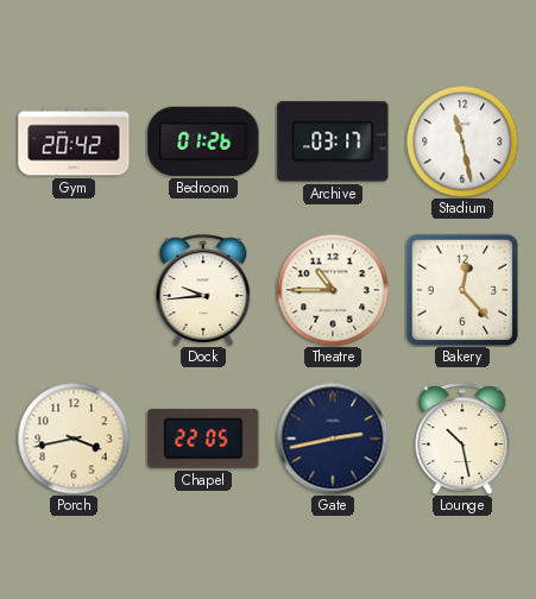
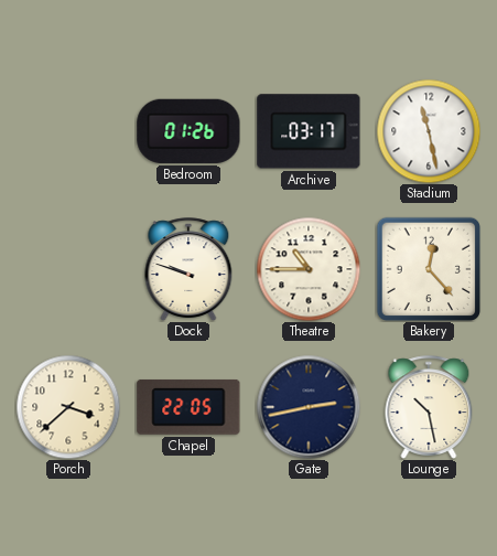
Gym: 20:42 -> none
Dock: 9:44 -> 9:48
Porch: 3:43 -> 3:38
